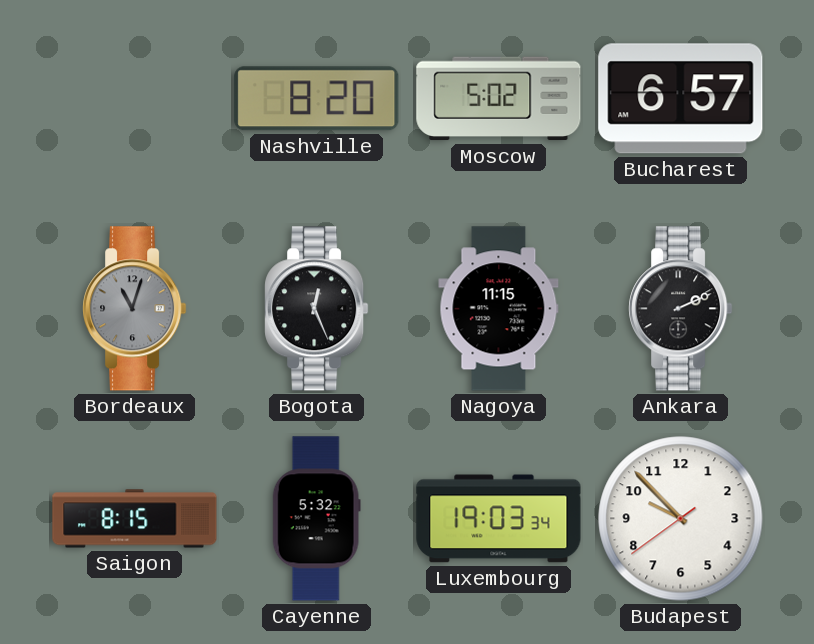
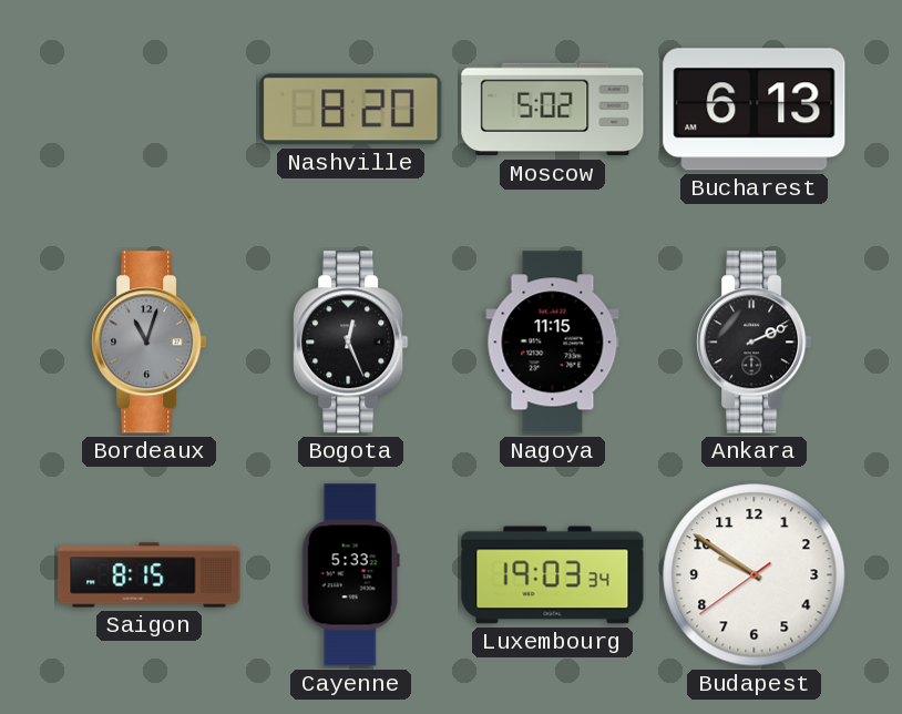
Bucharest: 6:57 -> 6:13
Cayenne: 5:32 -> 5:33
Budapest: 9:52 -> 9:50
